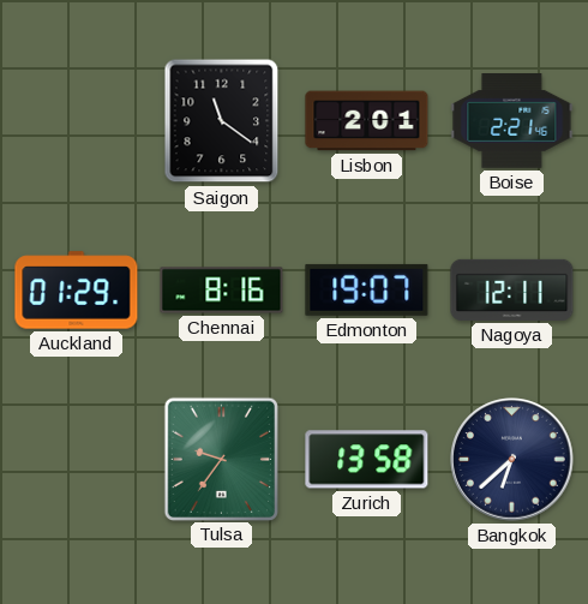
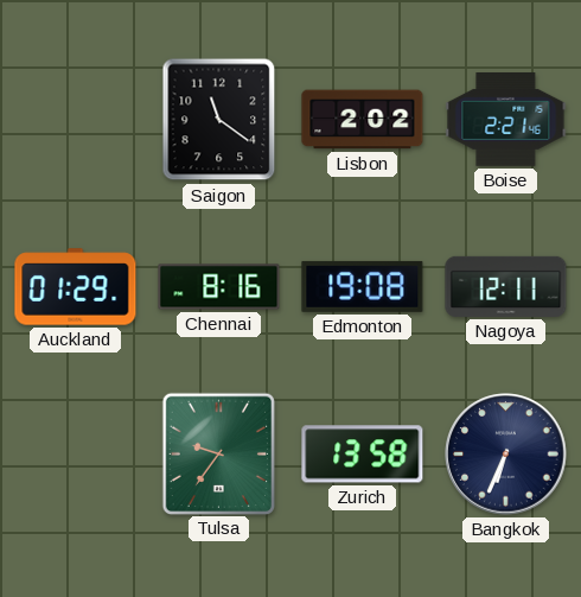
Lisbon: 2:01 -> 2:02
Edmonton: 19:07 -> 19:08
Bangkok: 6:38 -> 6:34
